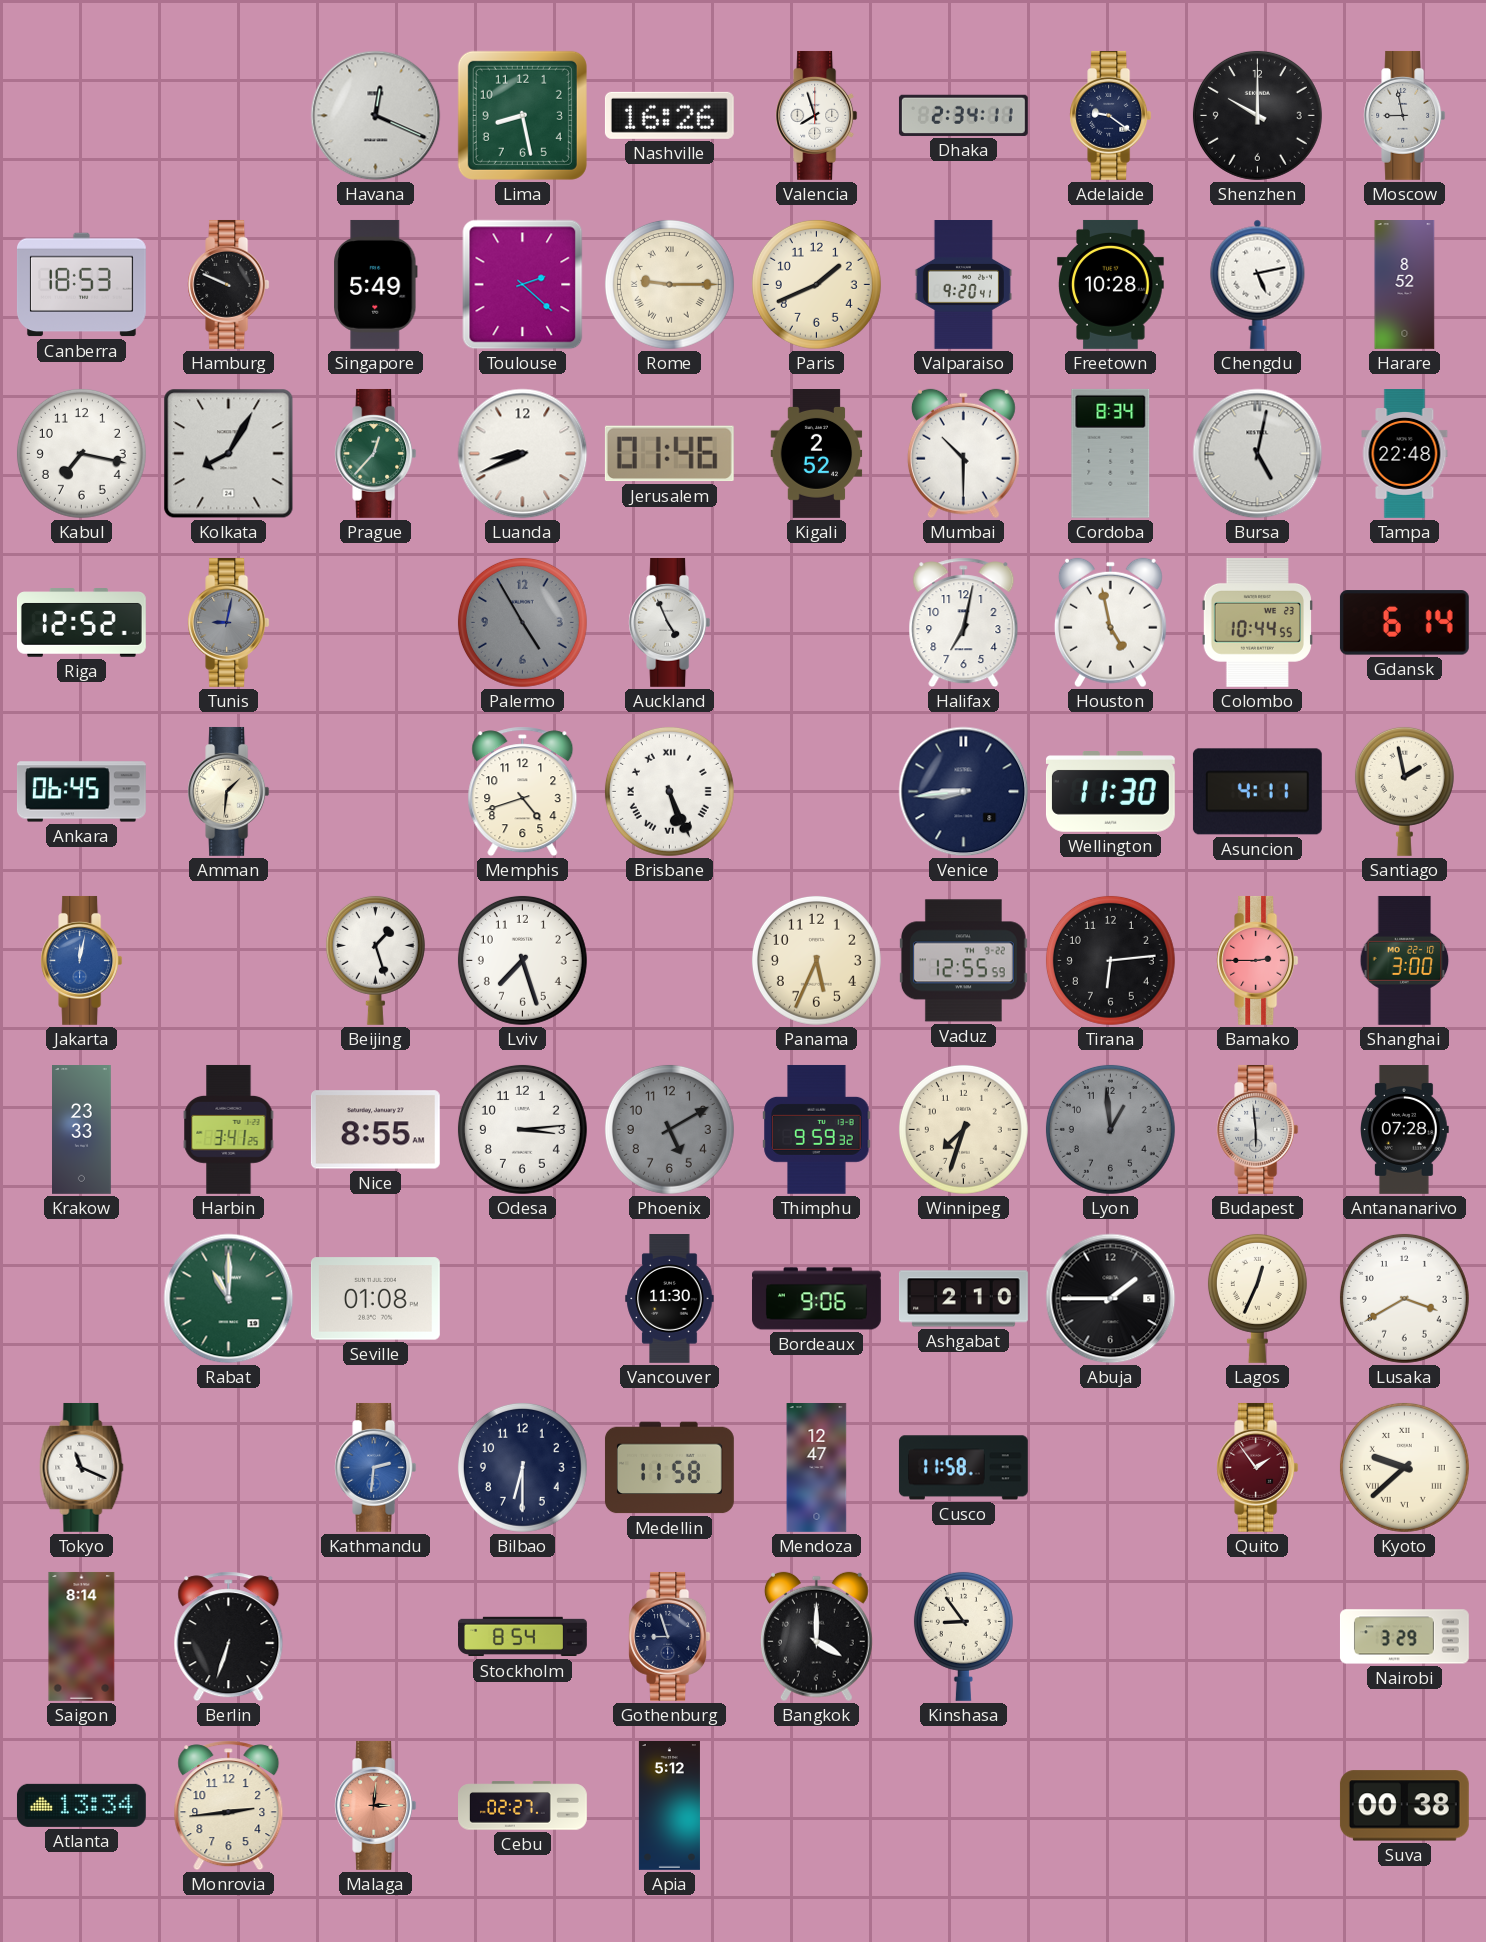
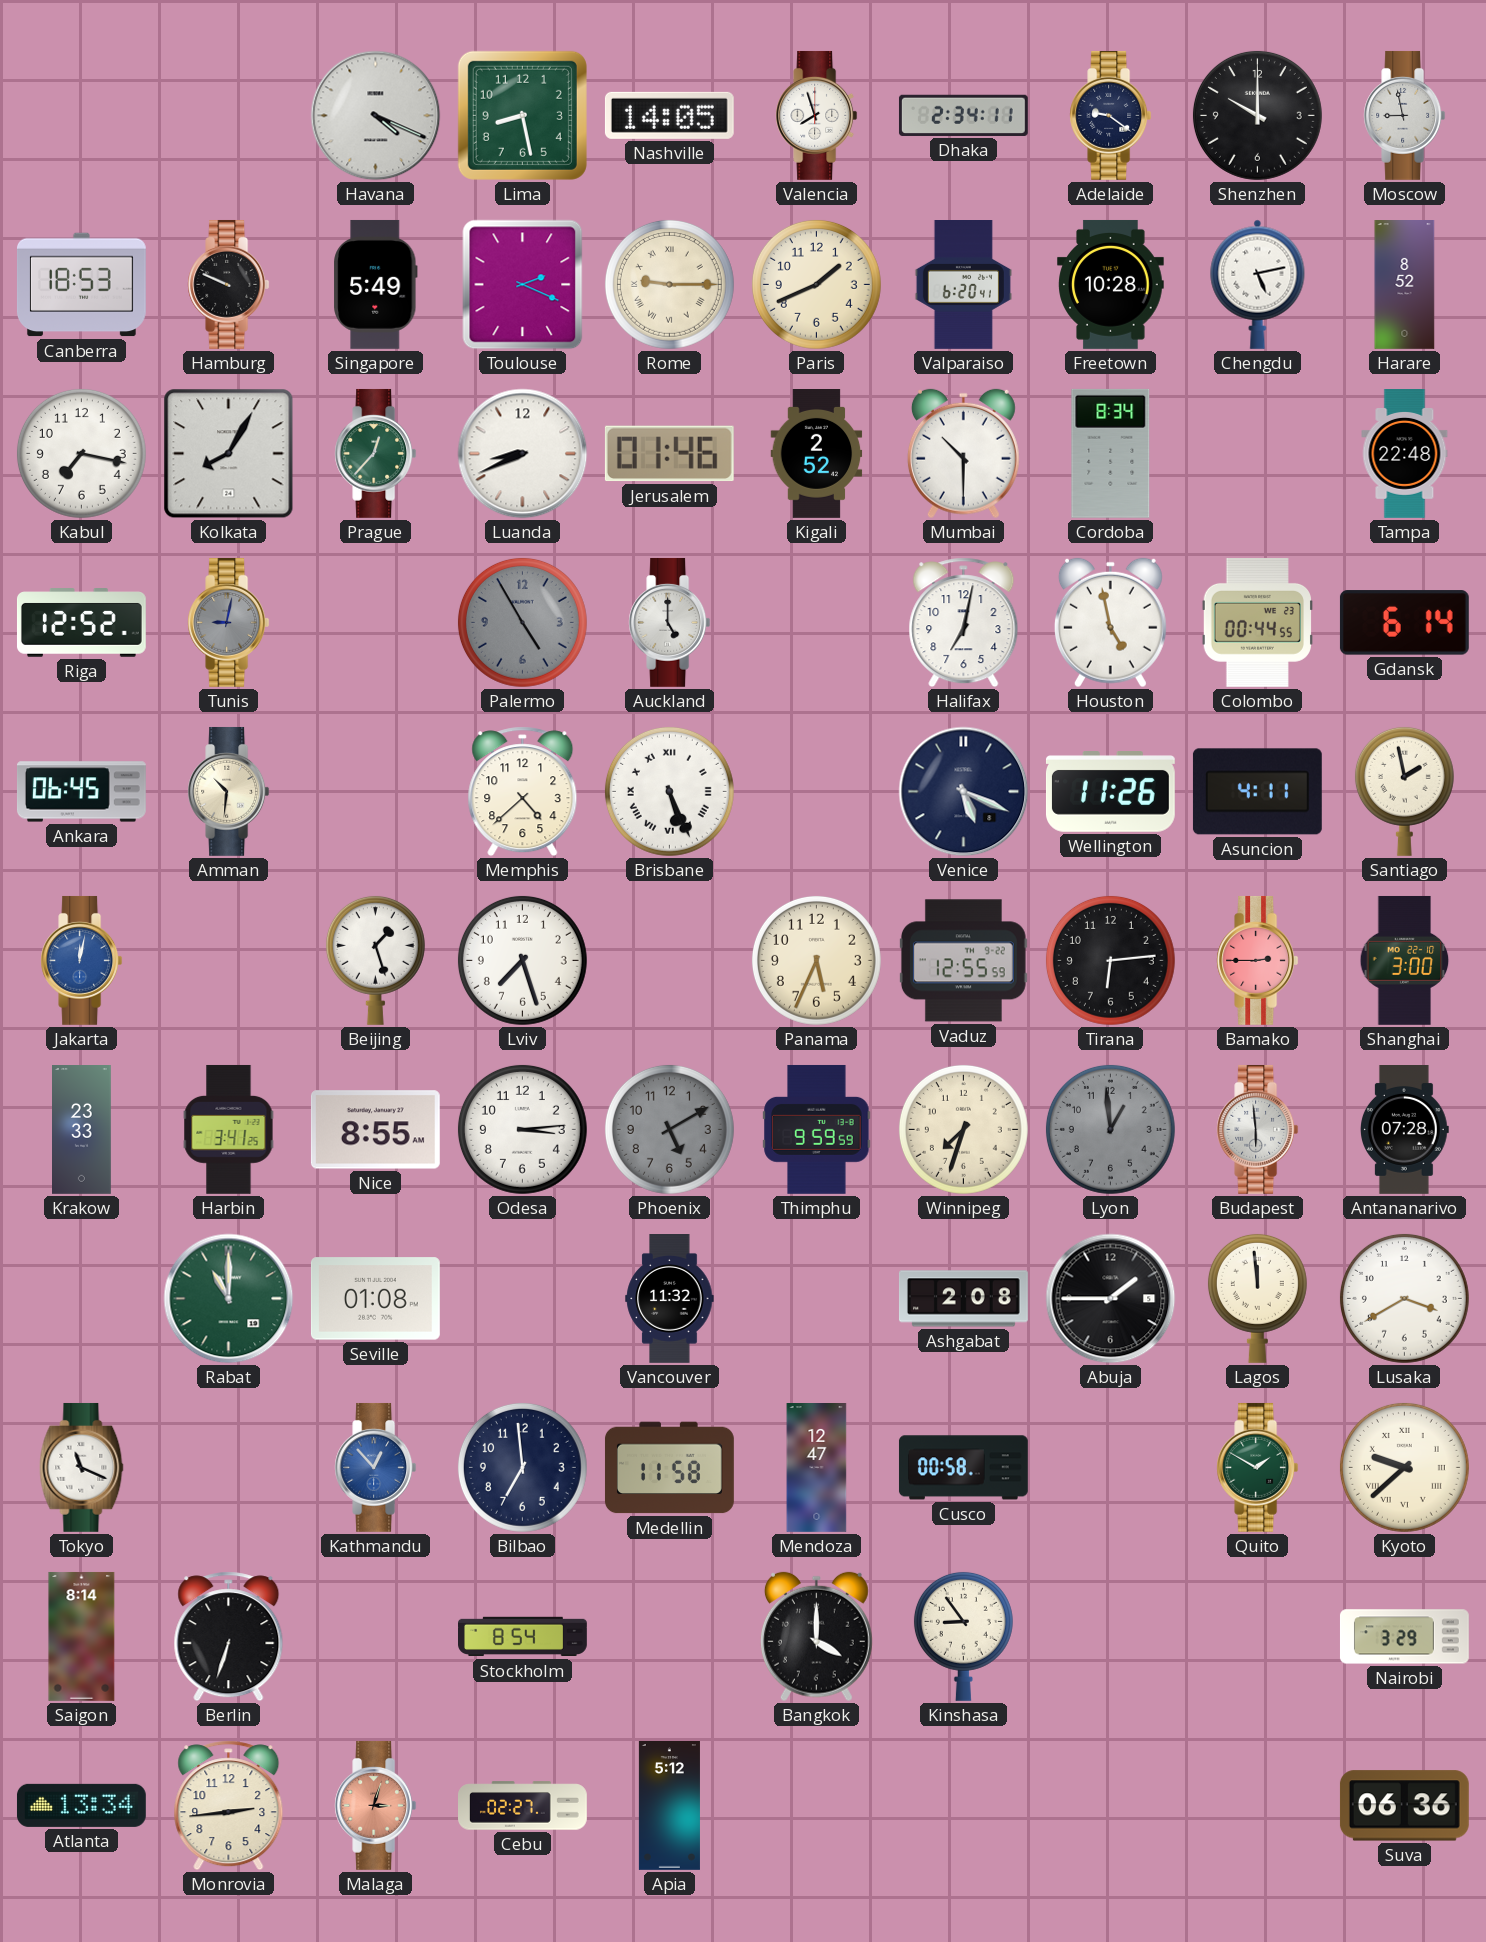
Havana: 12:19 -> 4:19
Nashville: 16:26 -> 14:05
Toulouse: 2:22 -> 2:19
Valparaiso: 9:20 -> 6:20
Bursa: 5:02 -> none
Auckland: 4:56 -> 5:00
Colombo: 10:44 -> 00:44
Amman: 1:31 -> 10:31
Memphis: 4:42 -> 4:38
Venice: 8:44 -> 5:19
Wellington: 11:30 -> 11:26
Thimphu: 9:59:32 -> 9:59:59
Vancouver: 11:30 -> 11:32
Bordeaux: 9:06 -> none
Ashgabat: 2:10 -> 2:08
Lagos: 12:34 -> 11:59
Kathmandu: 2:31 -> 12:53
Bilbao: 6:30 -> 6:59
Cusco: 11:58 -> 00:58
Quito: 1:54 -> 1:50
Quito dial: burgundy -> green
Gothenburg: 8:57 -> none
Malaga: 3:01 -> 3:03
Suva: 00:38 -> 06:36
